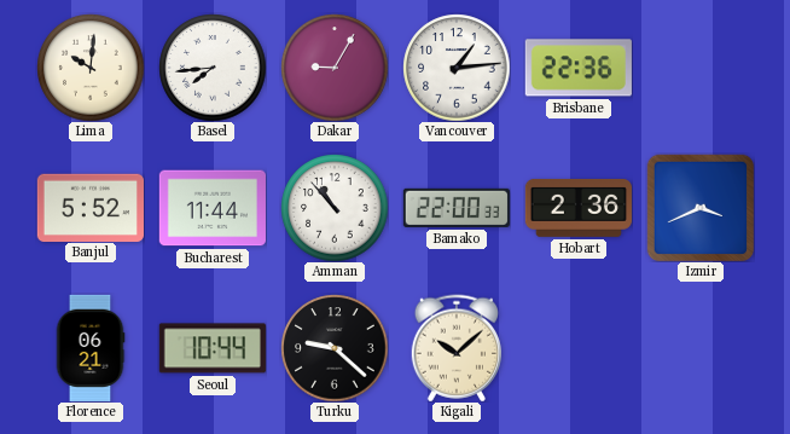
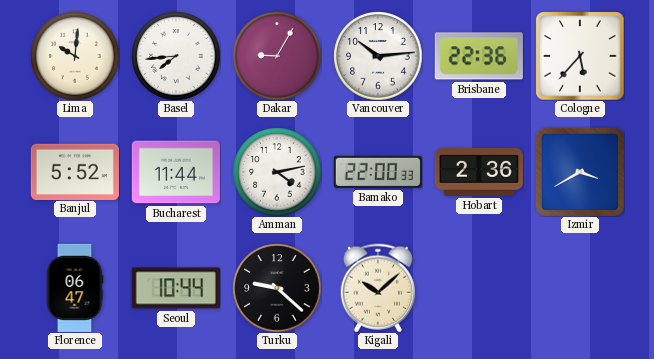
Vancouver: 1:14 -> 10:14
Cologne: none -> 5:37
Amman: 10:53 -> 4:13
Izmir: 3:41 -> 3:40
Florence: 06:21 -> 06:47
